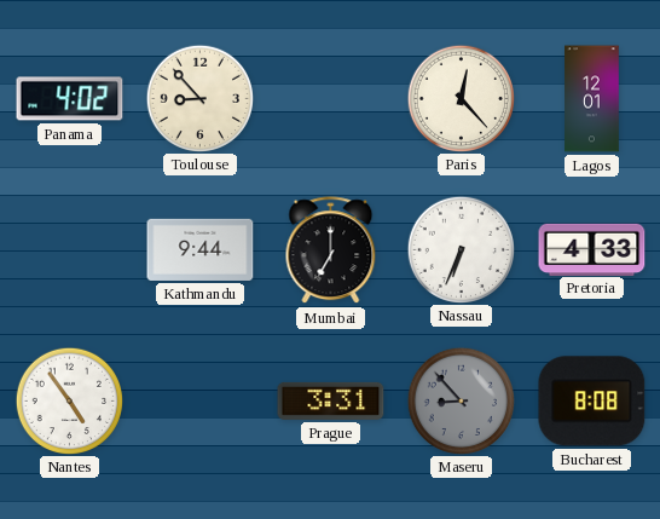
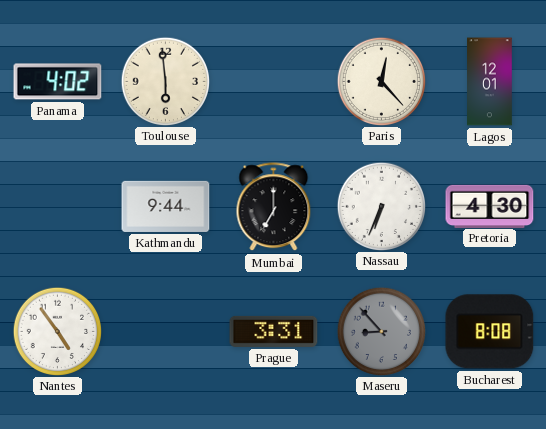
Toulouse: 8:53 -> 5:59
Pretoria: 4:33 -> 4:30
